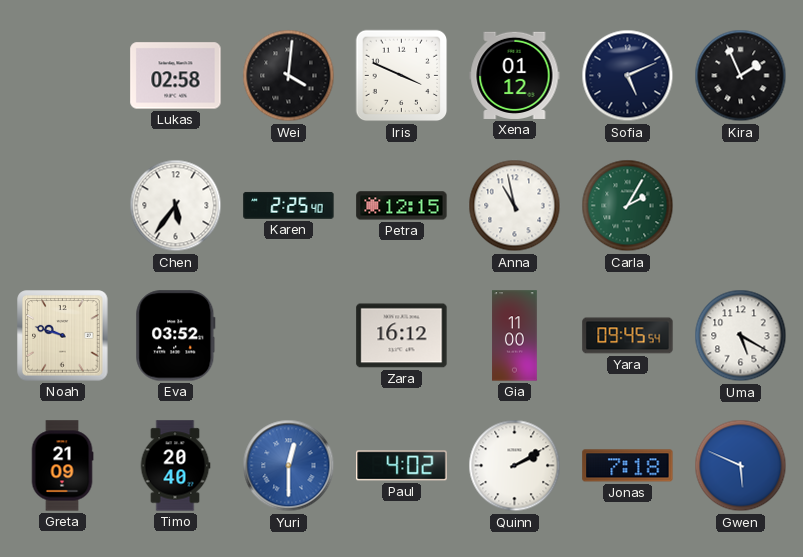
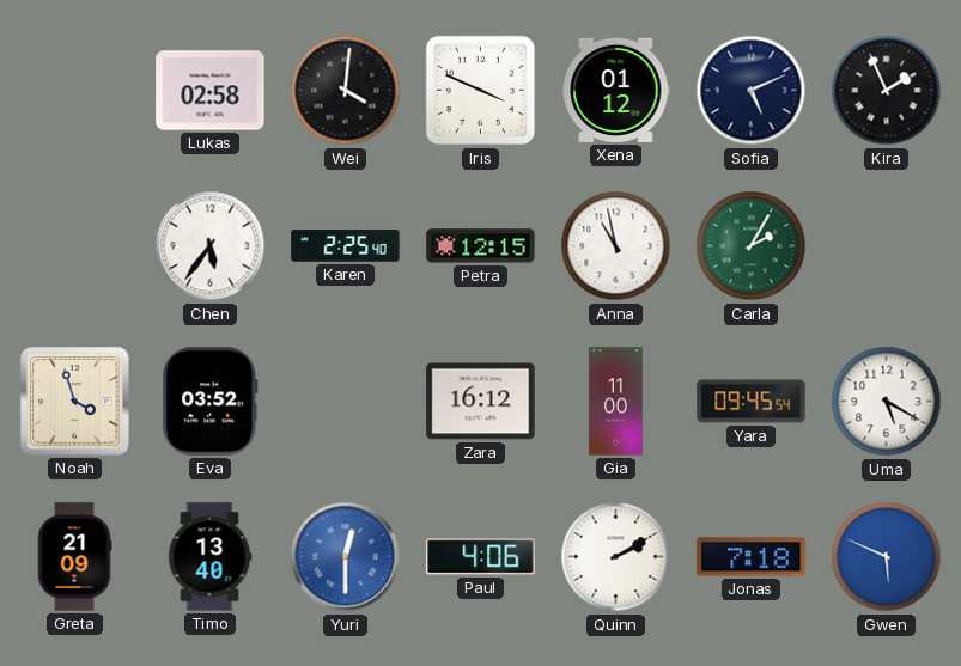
Noah: 9:48 -> 3:57
Timo: 20:40 -> 13:40
Paul: 4:02 -> 4:06
